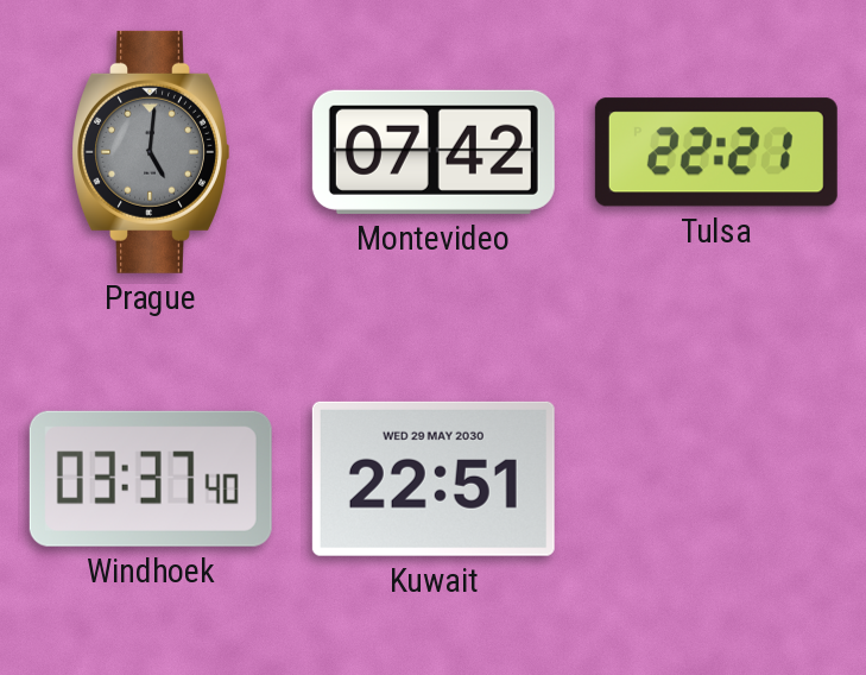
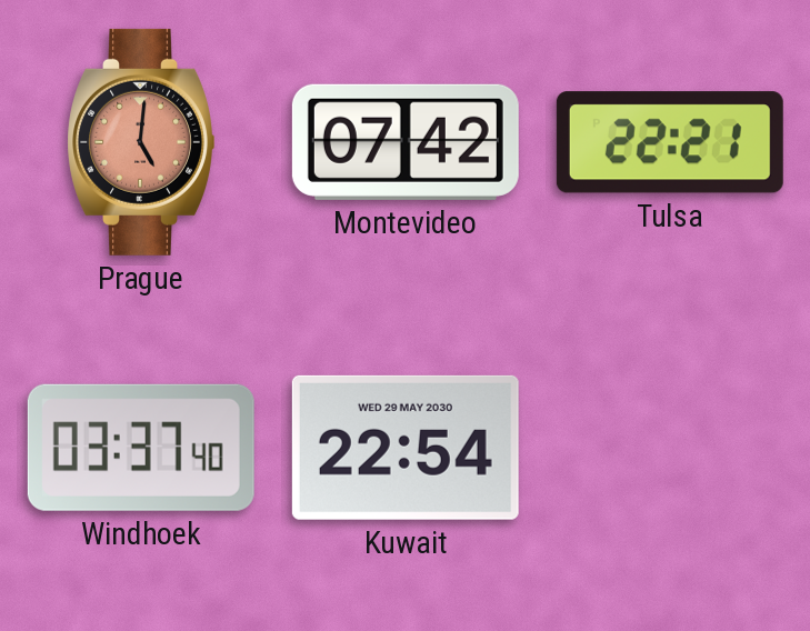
Prague dial: grey -> salmon
Kuwait: 22:51 -> 22:54
